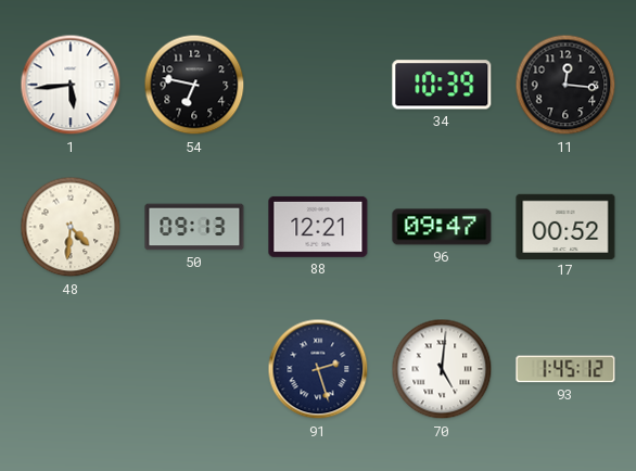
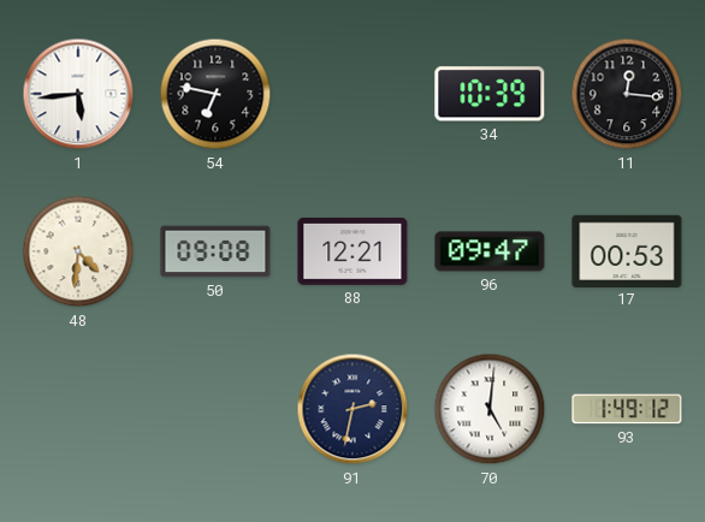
50: 09:13 -> 09:08
17: 00:52 -> 00:53
91: 2:27 -> 2:32
93: 1:45 -> 1:49
